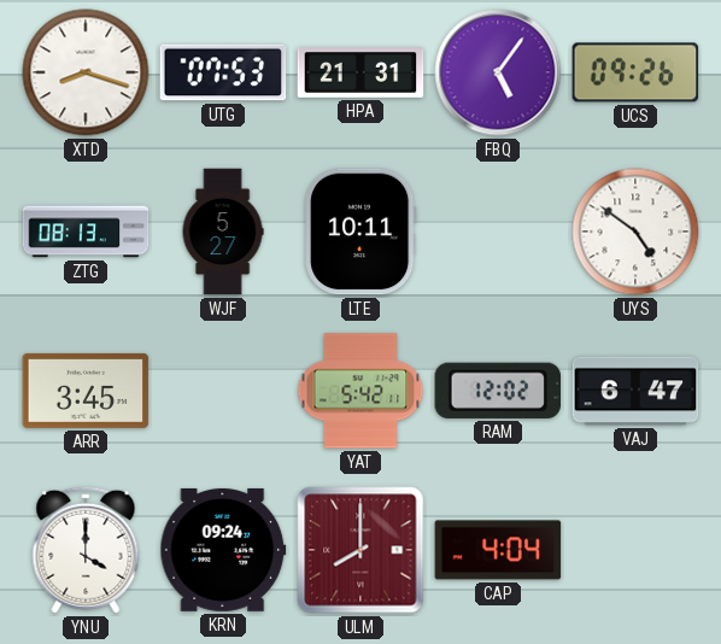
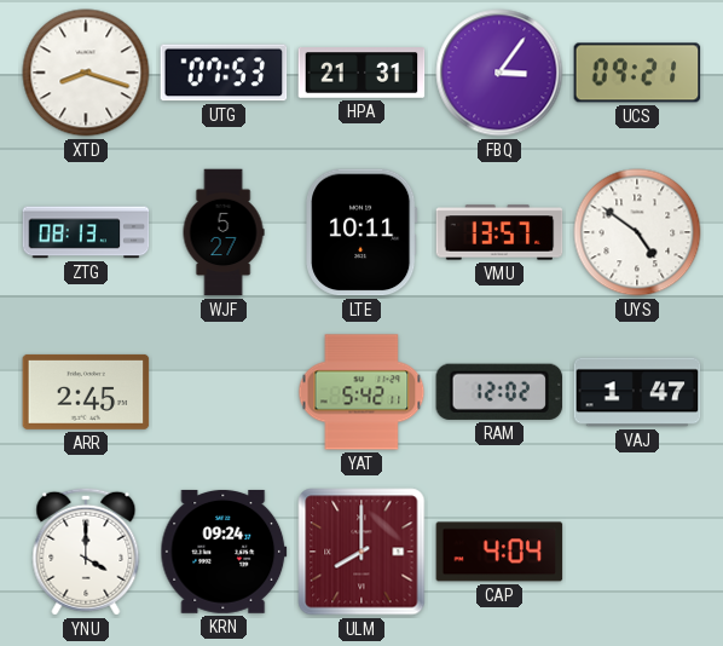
FBQ: 5:06 -> 3:06
UCS: 09:26 -> 09:21
VMU: none -> 13:57
ARR: 3:45 -> 2:45
VAJ: 6:47 -> 1:47
